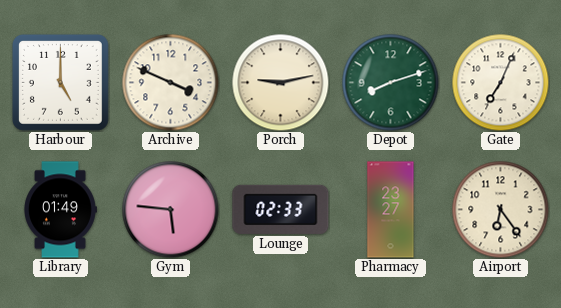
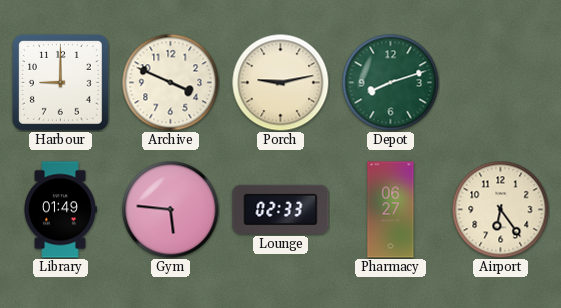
Harbour: 5:00 -> 9:00
Gate: 7:04 -> none
Pharmacy: 23:27 -> 06:27
